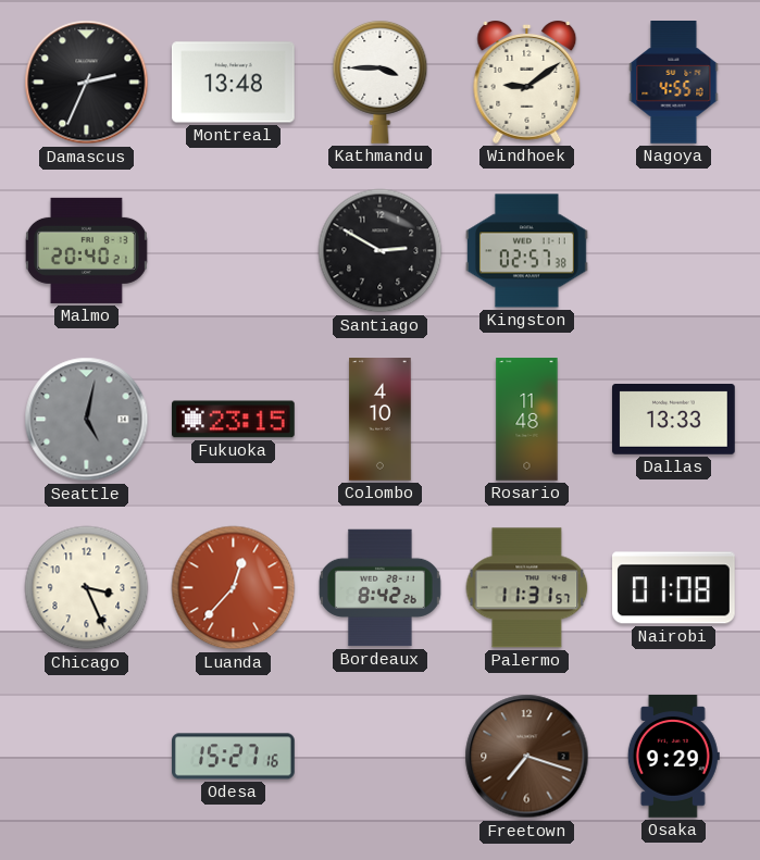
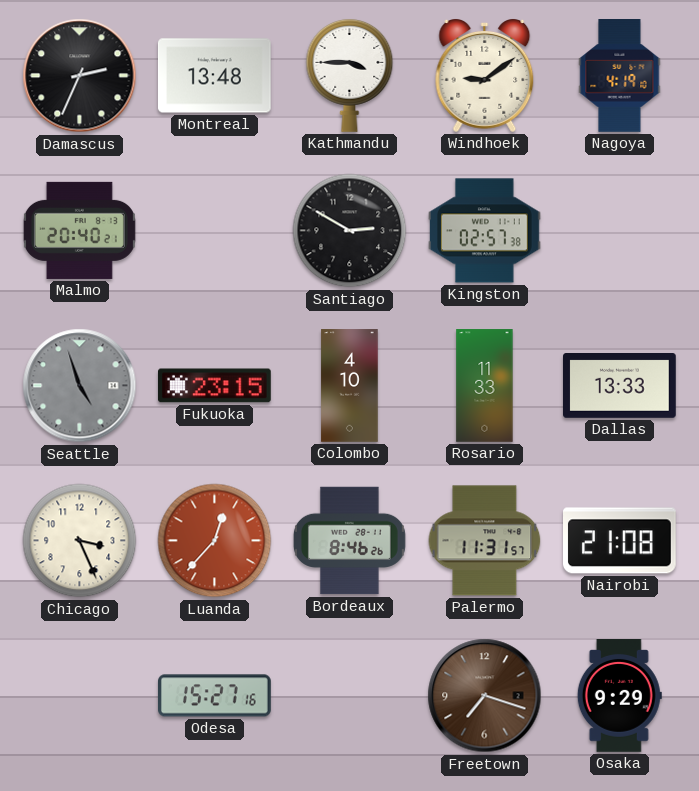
Nagoya: 4:55 -> 4:19
Seattle: 5:02 -> 4:57
Rosario: 11:48 -> 11:33
Bordeaux: 8:42 -> 8:46
Nairobi: 01:08 -> 21:08
